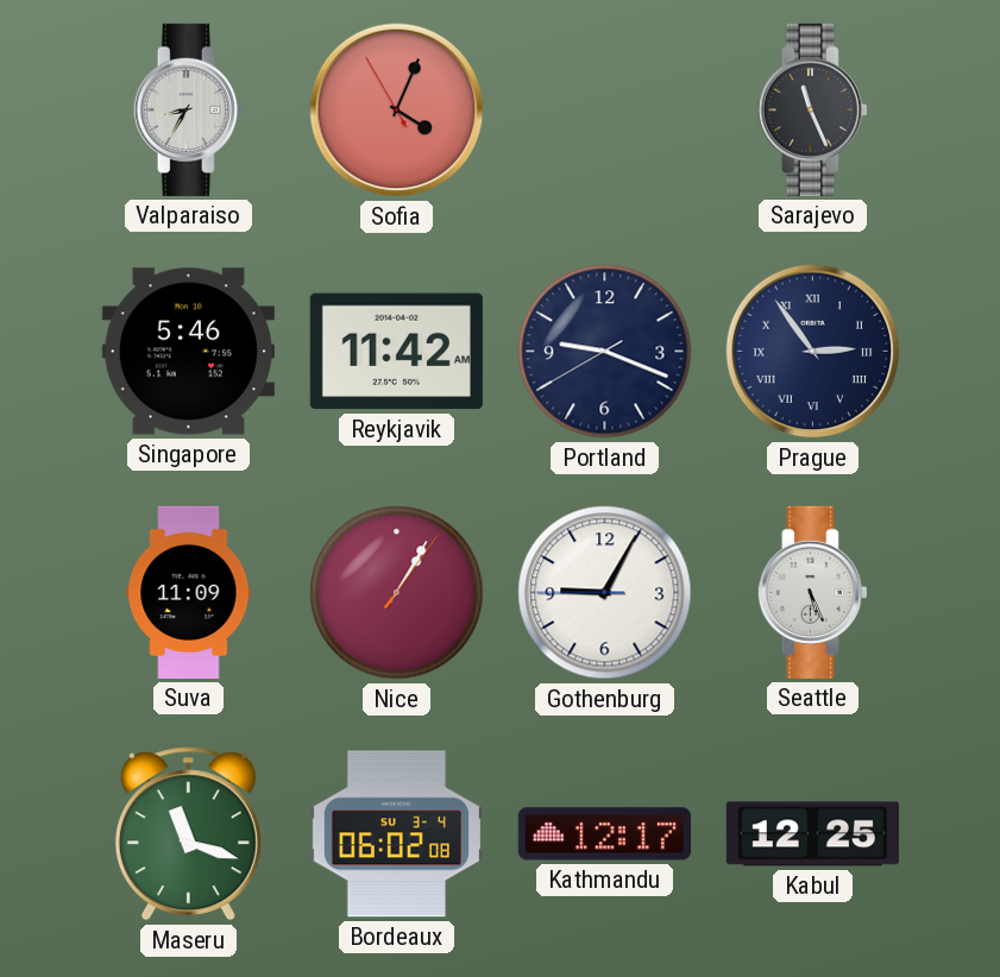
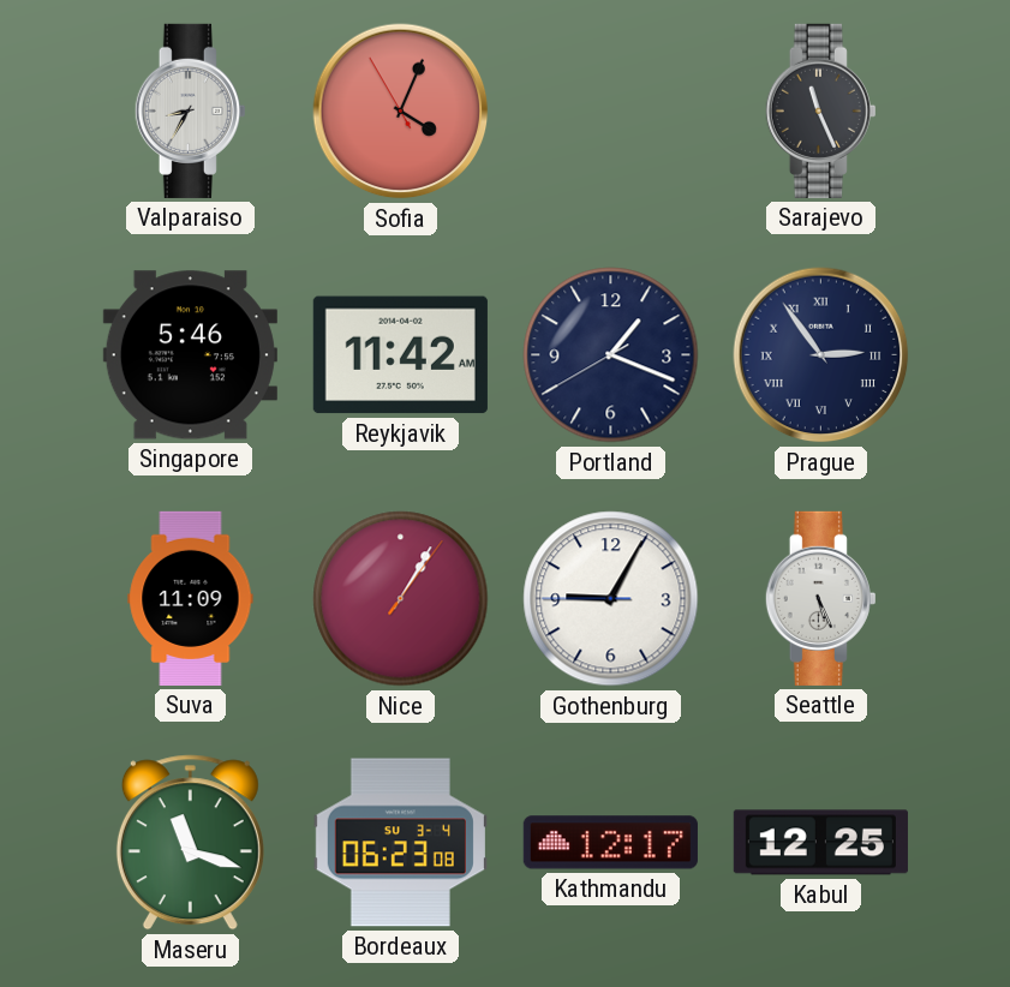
Portland: 9:18 -> 1:18
Bordeaux: 06:02 -> 06:23
